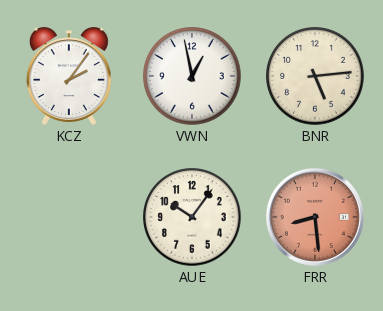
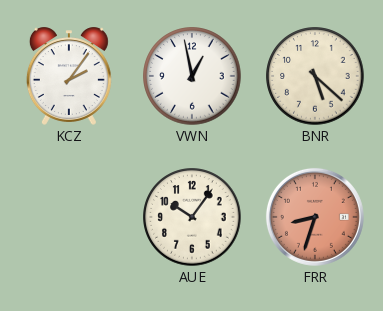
BNR: 5:14 -> 5:22
FRR: 8:29 -> 8:33
